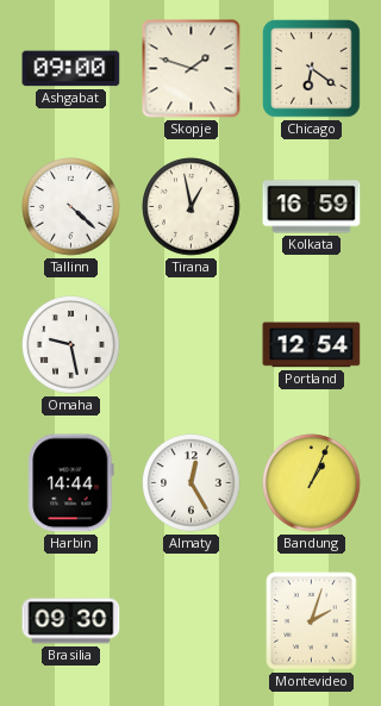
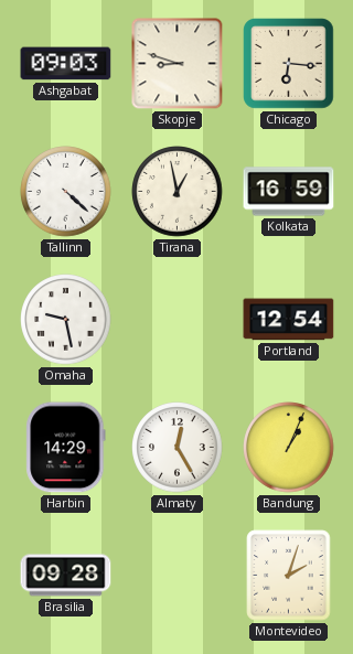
Ashgabat: 09:00 -> 09:03
Skopje: 1:48 -> 8:48
Chicago: 6:21 -> 6:16
Harbin: 14:44 -> 14:29
Brasilia: 09:30 -> 09:28
